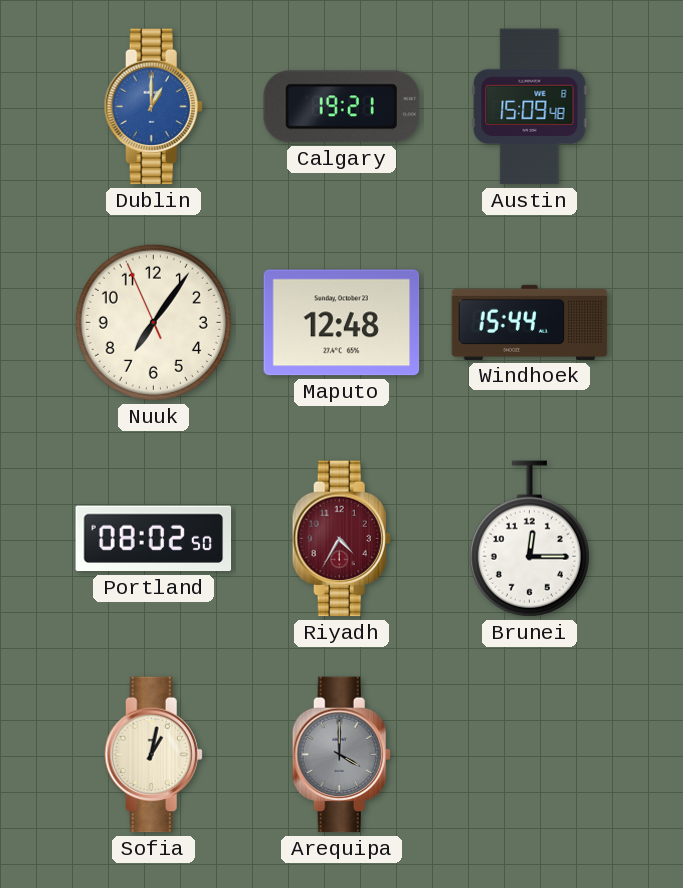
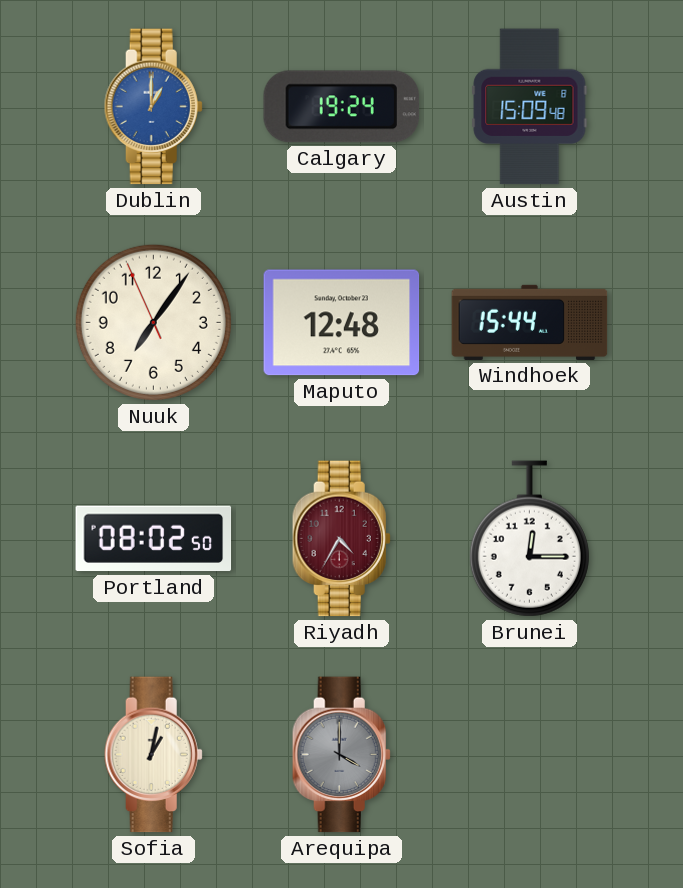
Calgary: 19:21 -> 19:24
